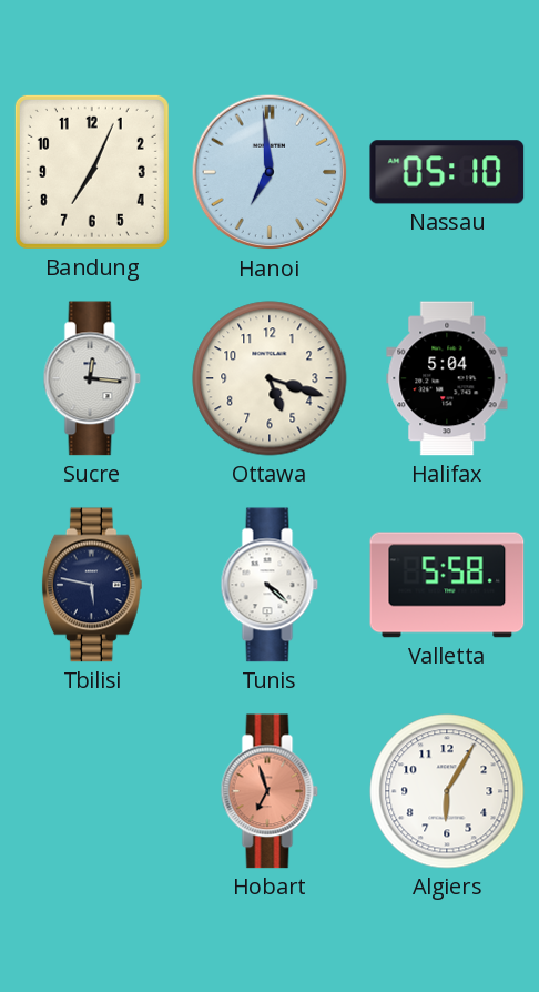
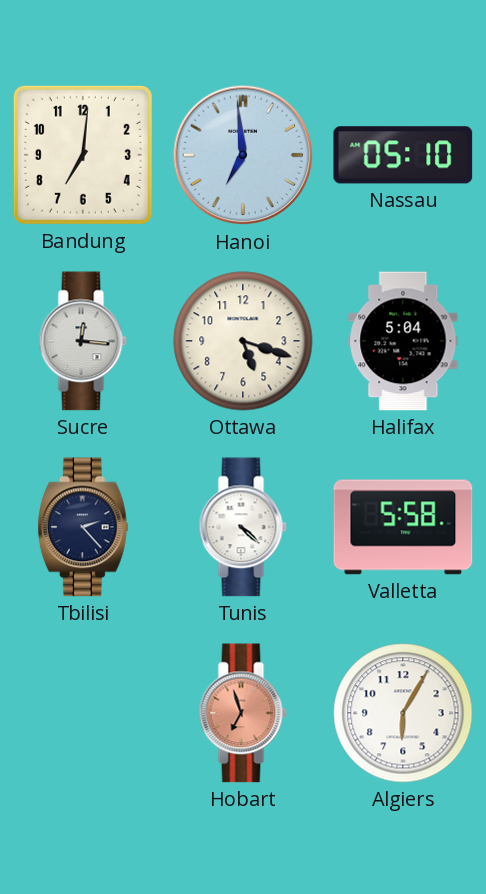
Bandung: 7:04 -> 7:01
Tbilisi: 5:47 -> 2:23
